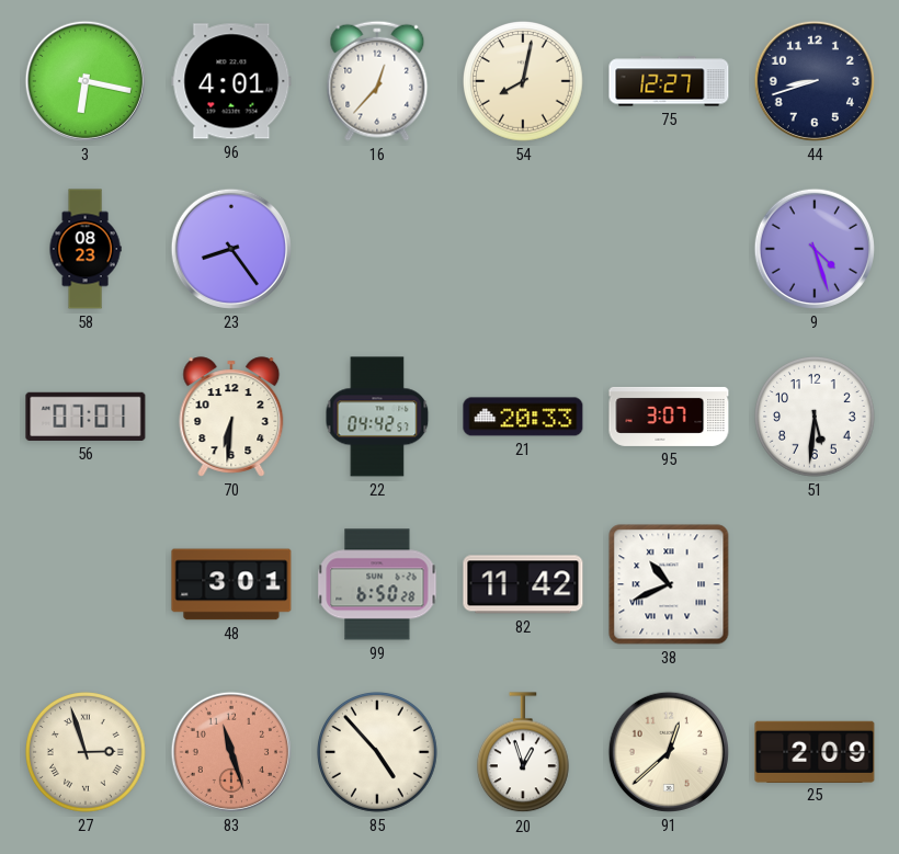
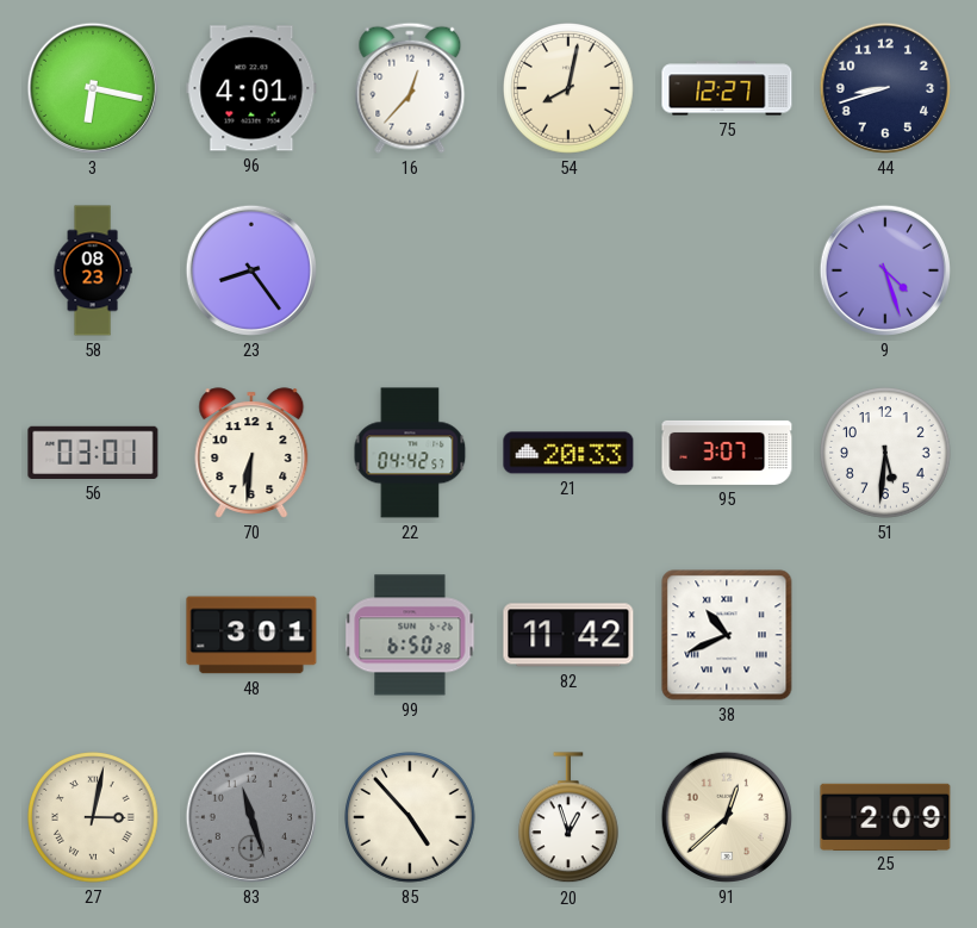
56: 07:01 -> 03:01
27: 2:57 -> 3:02
83 dial: salmon -> grey
